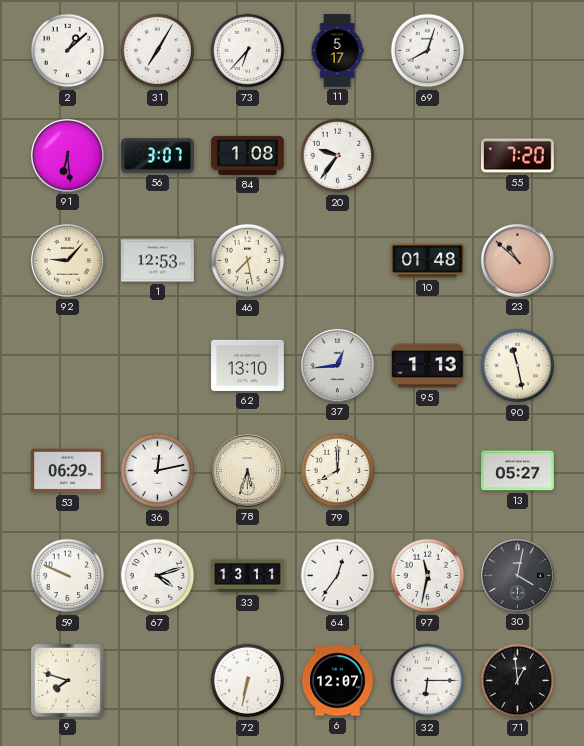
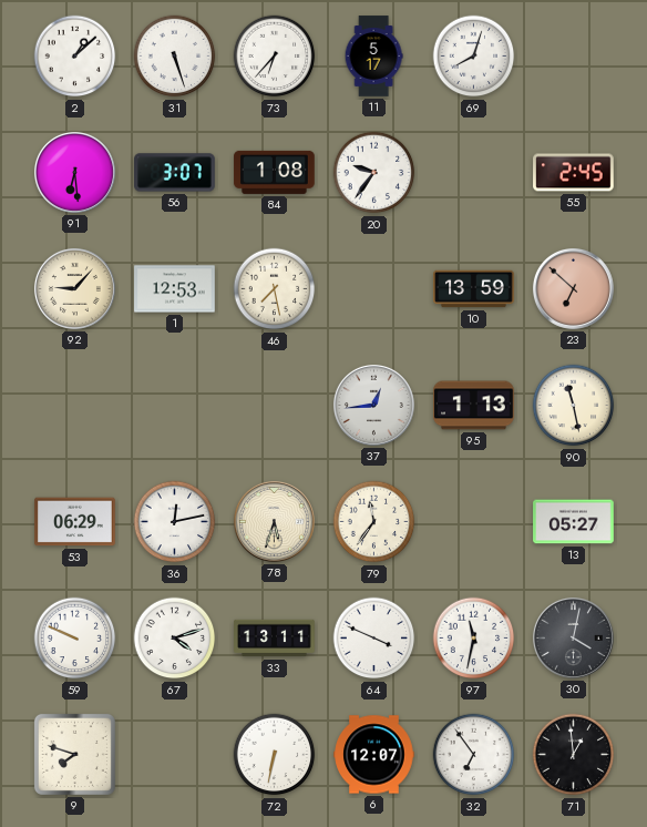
31: 7:05 -> 5:27
55: 7:20 -> 2:45
10: 01:48 -> 13:59
23: 10:52 -> 6:52
62: 13:10 -> none
79: 8:00 -> 11:36
64: 12:36 -> 3:49
32: 6:15 -> 6:54
